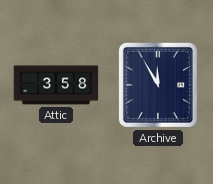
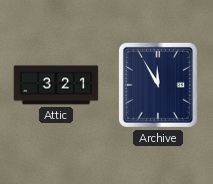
Attic: 3:58 -> 3:21
